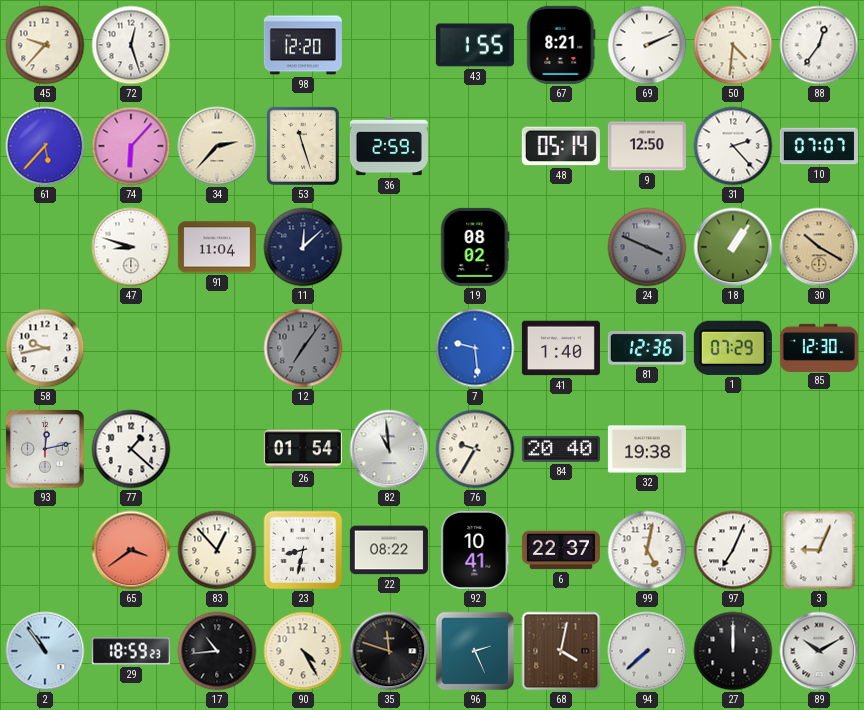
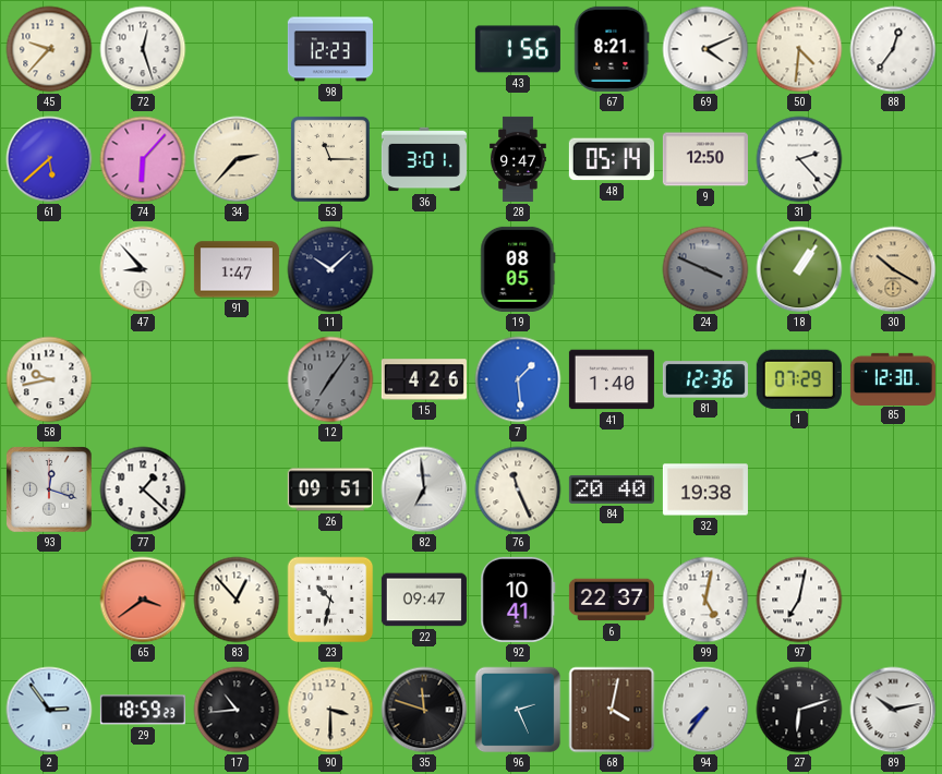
98: 12:20 -> 12:23
43: 1:55 -> 1:56
69: 2:11 -> 4:11
61: 5:37 -> 5:38
53: 11:27 -> 11:15
36: 2:59 -> 3:01
28: none -> 9:47
10: 07:07 -> none
47: 8:48 -> 8:53
91: 11:04 -> 1:47
11: 12:08 -> 10:08
19: 08:02 -> 08:05
15: none -> 4:26
7: 9:29 -> 1:29
93: 12:13 -> 12:18
26: 01:54 -> 09:51
82: 10:59 -> 6:59
76: 9:35 -> 11:26
23: 8:32 -> 10:32
22: 08:22 -> 09:47
97: 7:04 -> 7:02
3: 9:04 -> none
2: 10:54 -> 2:54
90: 4:25 -> 3:30
94: 7:38 -> 7:36
27: 12:00 -> 6:12
89: 10:10 -> 10:13
